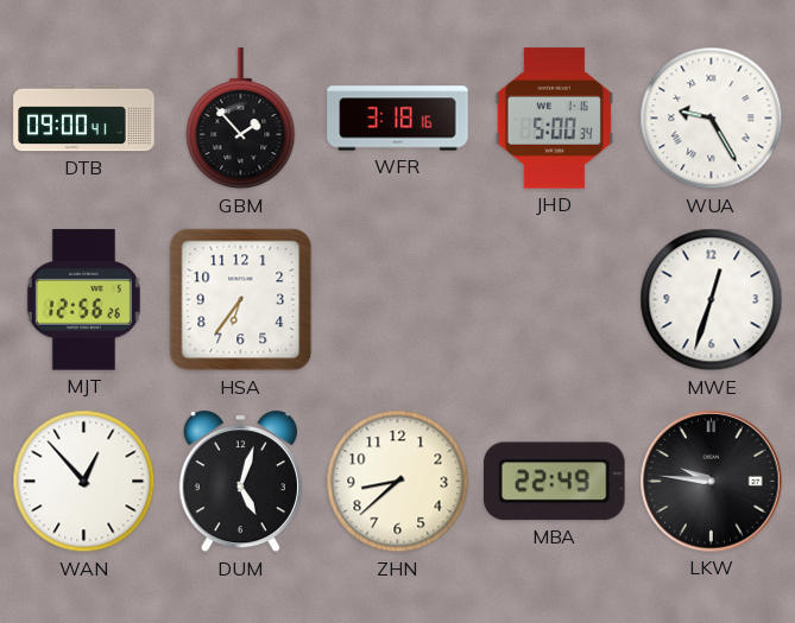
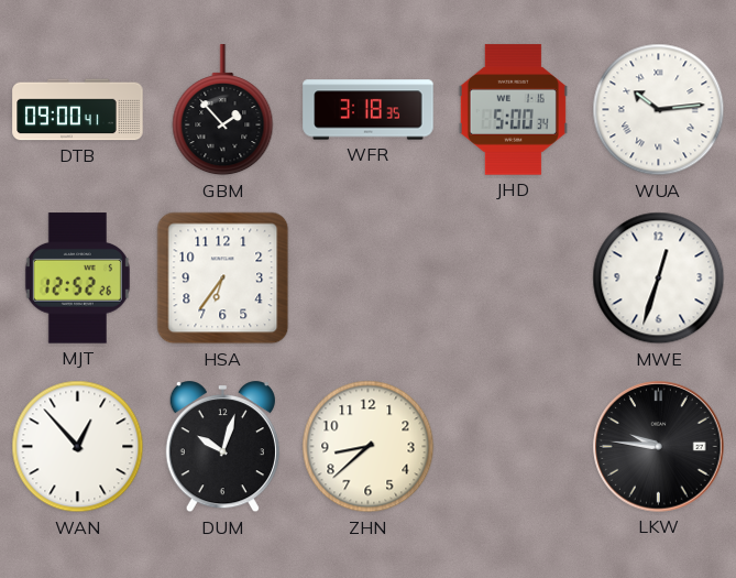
WFR: 3:18:16 -> 3:18:35
WUA: 9:25 -> 10:14
MJT: 12:56 -> 12:52
DUM: 5:03 -> 10:03
MBA: 22:49 -> none
